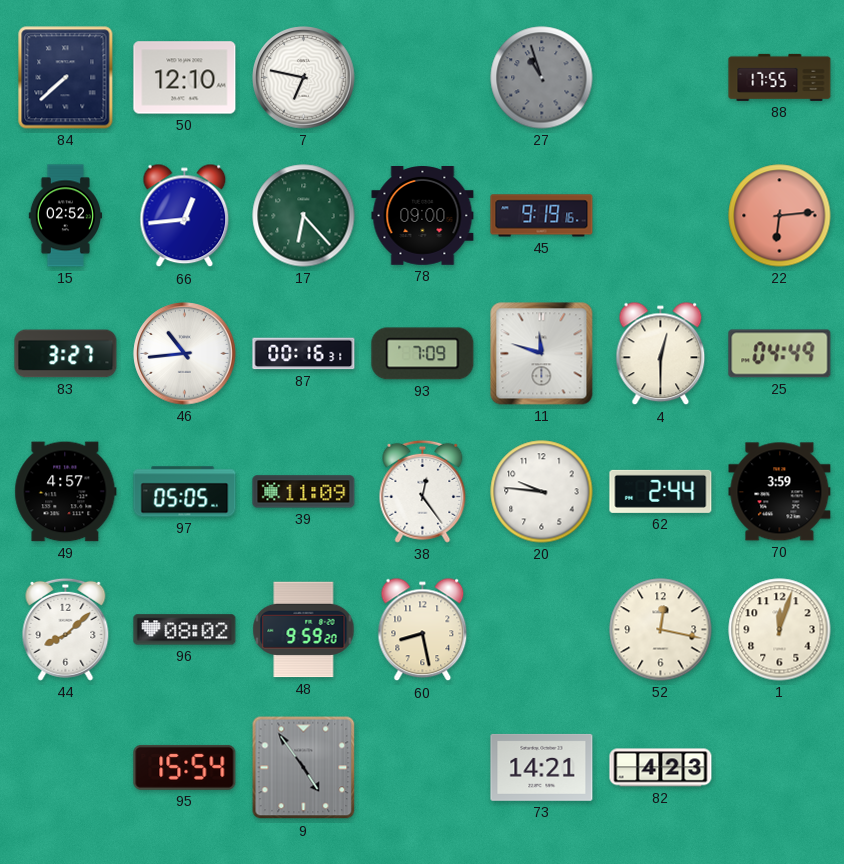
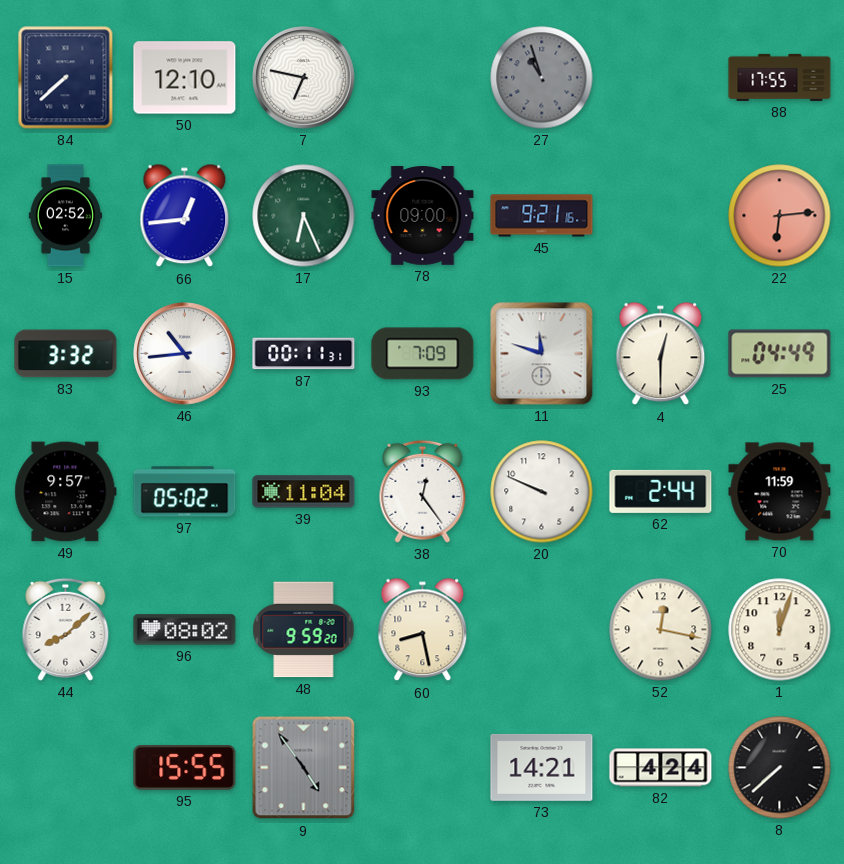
17: 6:23 -> 6:26
45: 9:19 -> 9:21
83: 3:27 -> 3:32
87: 00:16 -> 00:11
49: 4:57 -> 9:57
97: 05:05 -> 05:02
39: 11:09 -> 11:04
20: 9:46 -> 9:49
70: 3:59 -> 11:59
95: 15:54 -> 15:55
82: 4:23 -> 4:24
8: none -> 7:38
